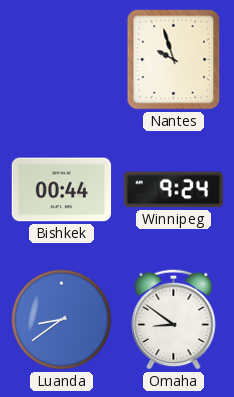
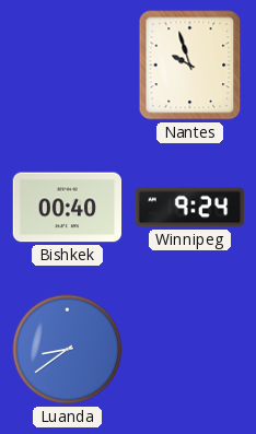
Bishkek: 00:44 -> 00:40
Omaha: 8:51 -> none
